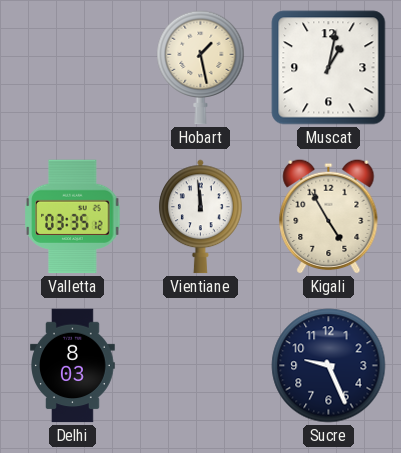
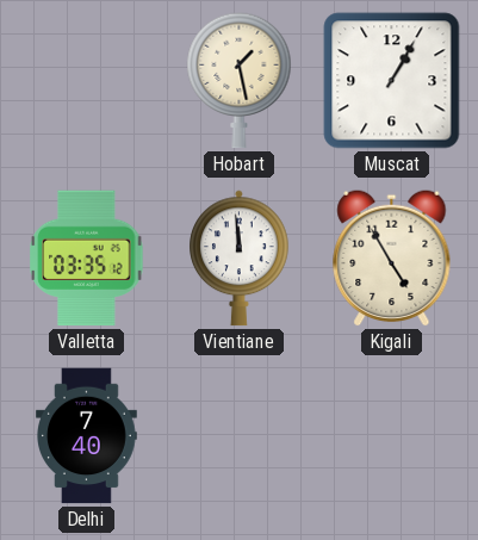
Muscat: 1:02 -> 1:05
Delhi: 8:03 -> 7:40
Sucre: 9:26 -> none
